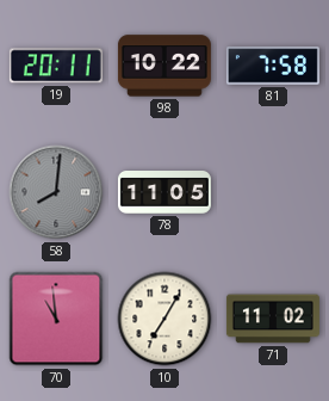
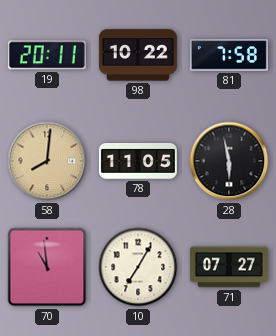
58 dial: grey -> champagne
28: none -> 5:58
71: 11:02 -> 07:27
